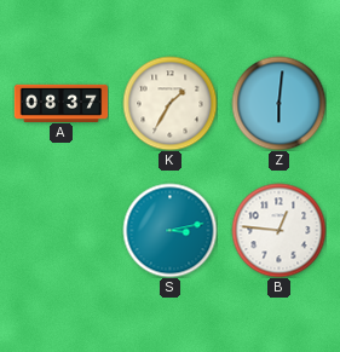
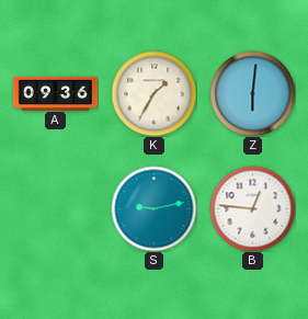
A: 08:37 -> 09:36
S: 3:13 -> 9:13
